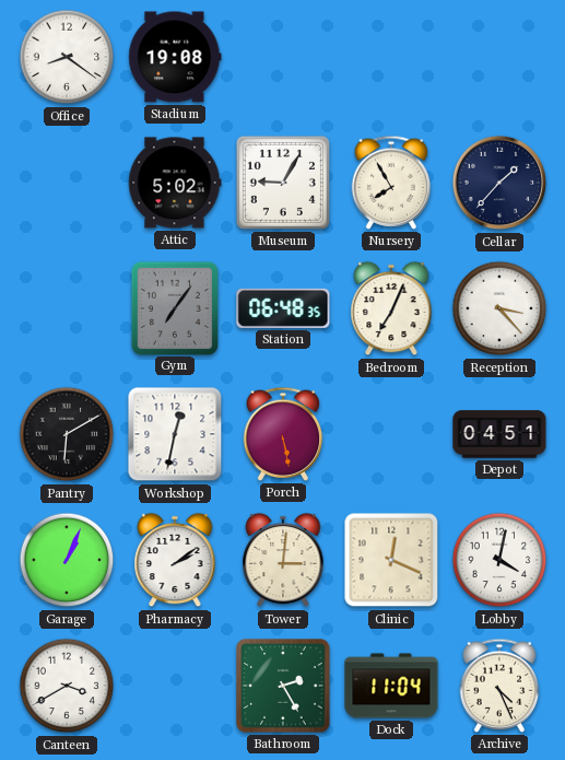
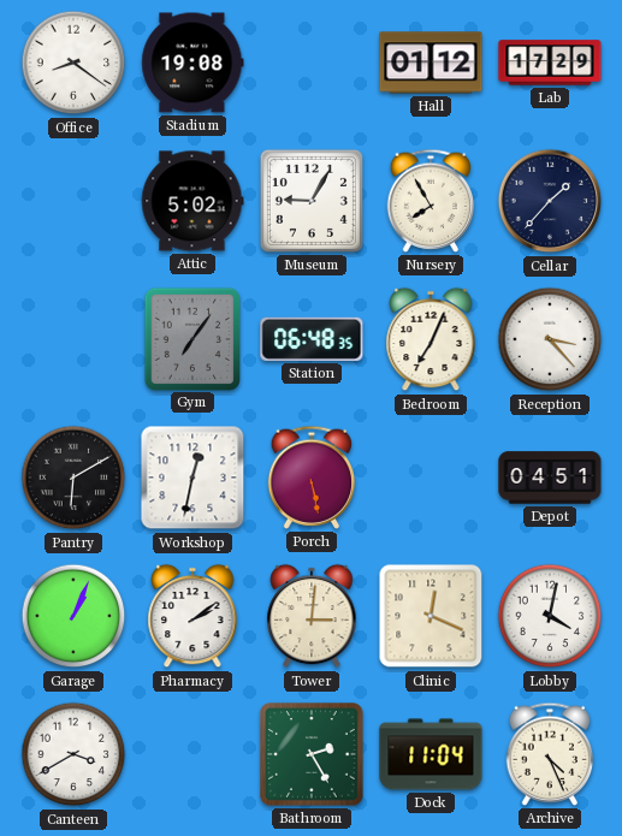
Hall: none -> 01:12
Lab: none -> 17:29
